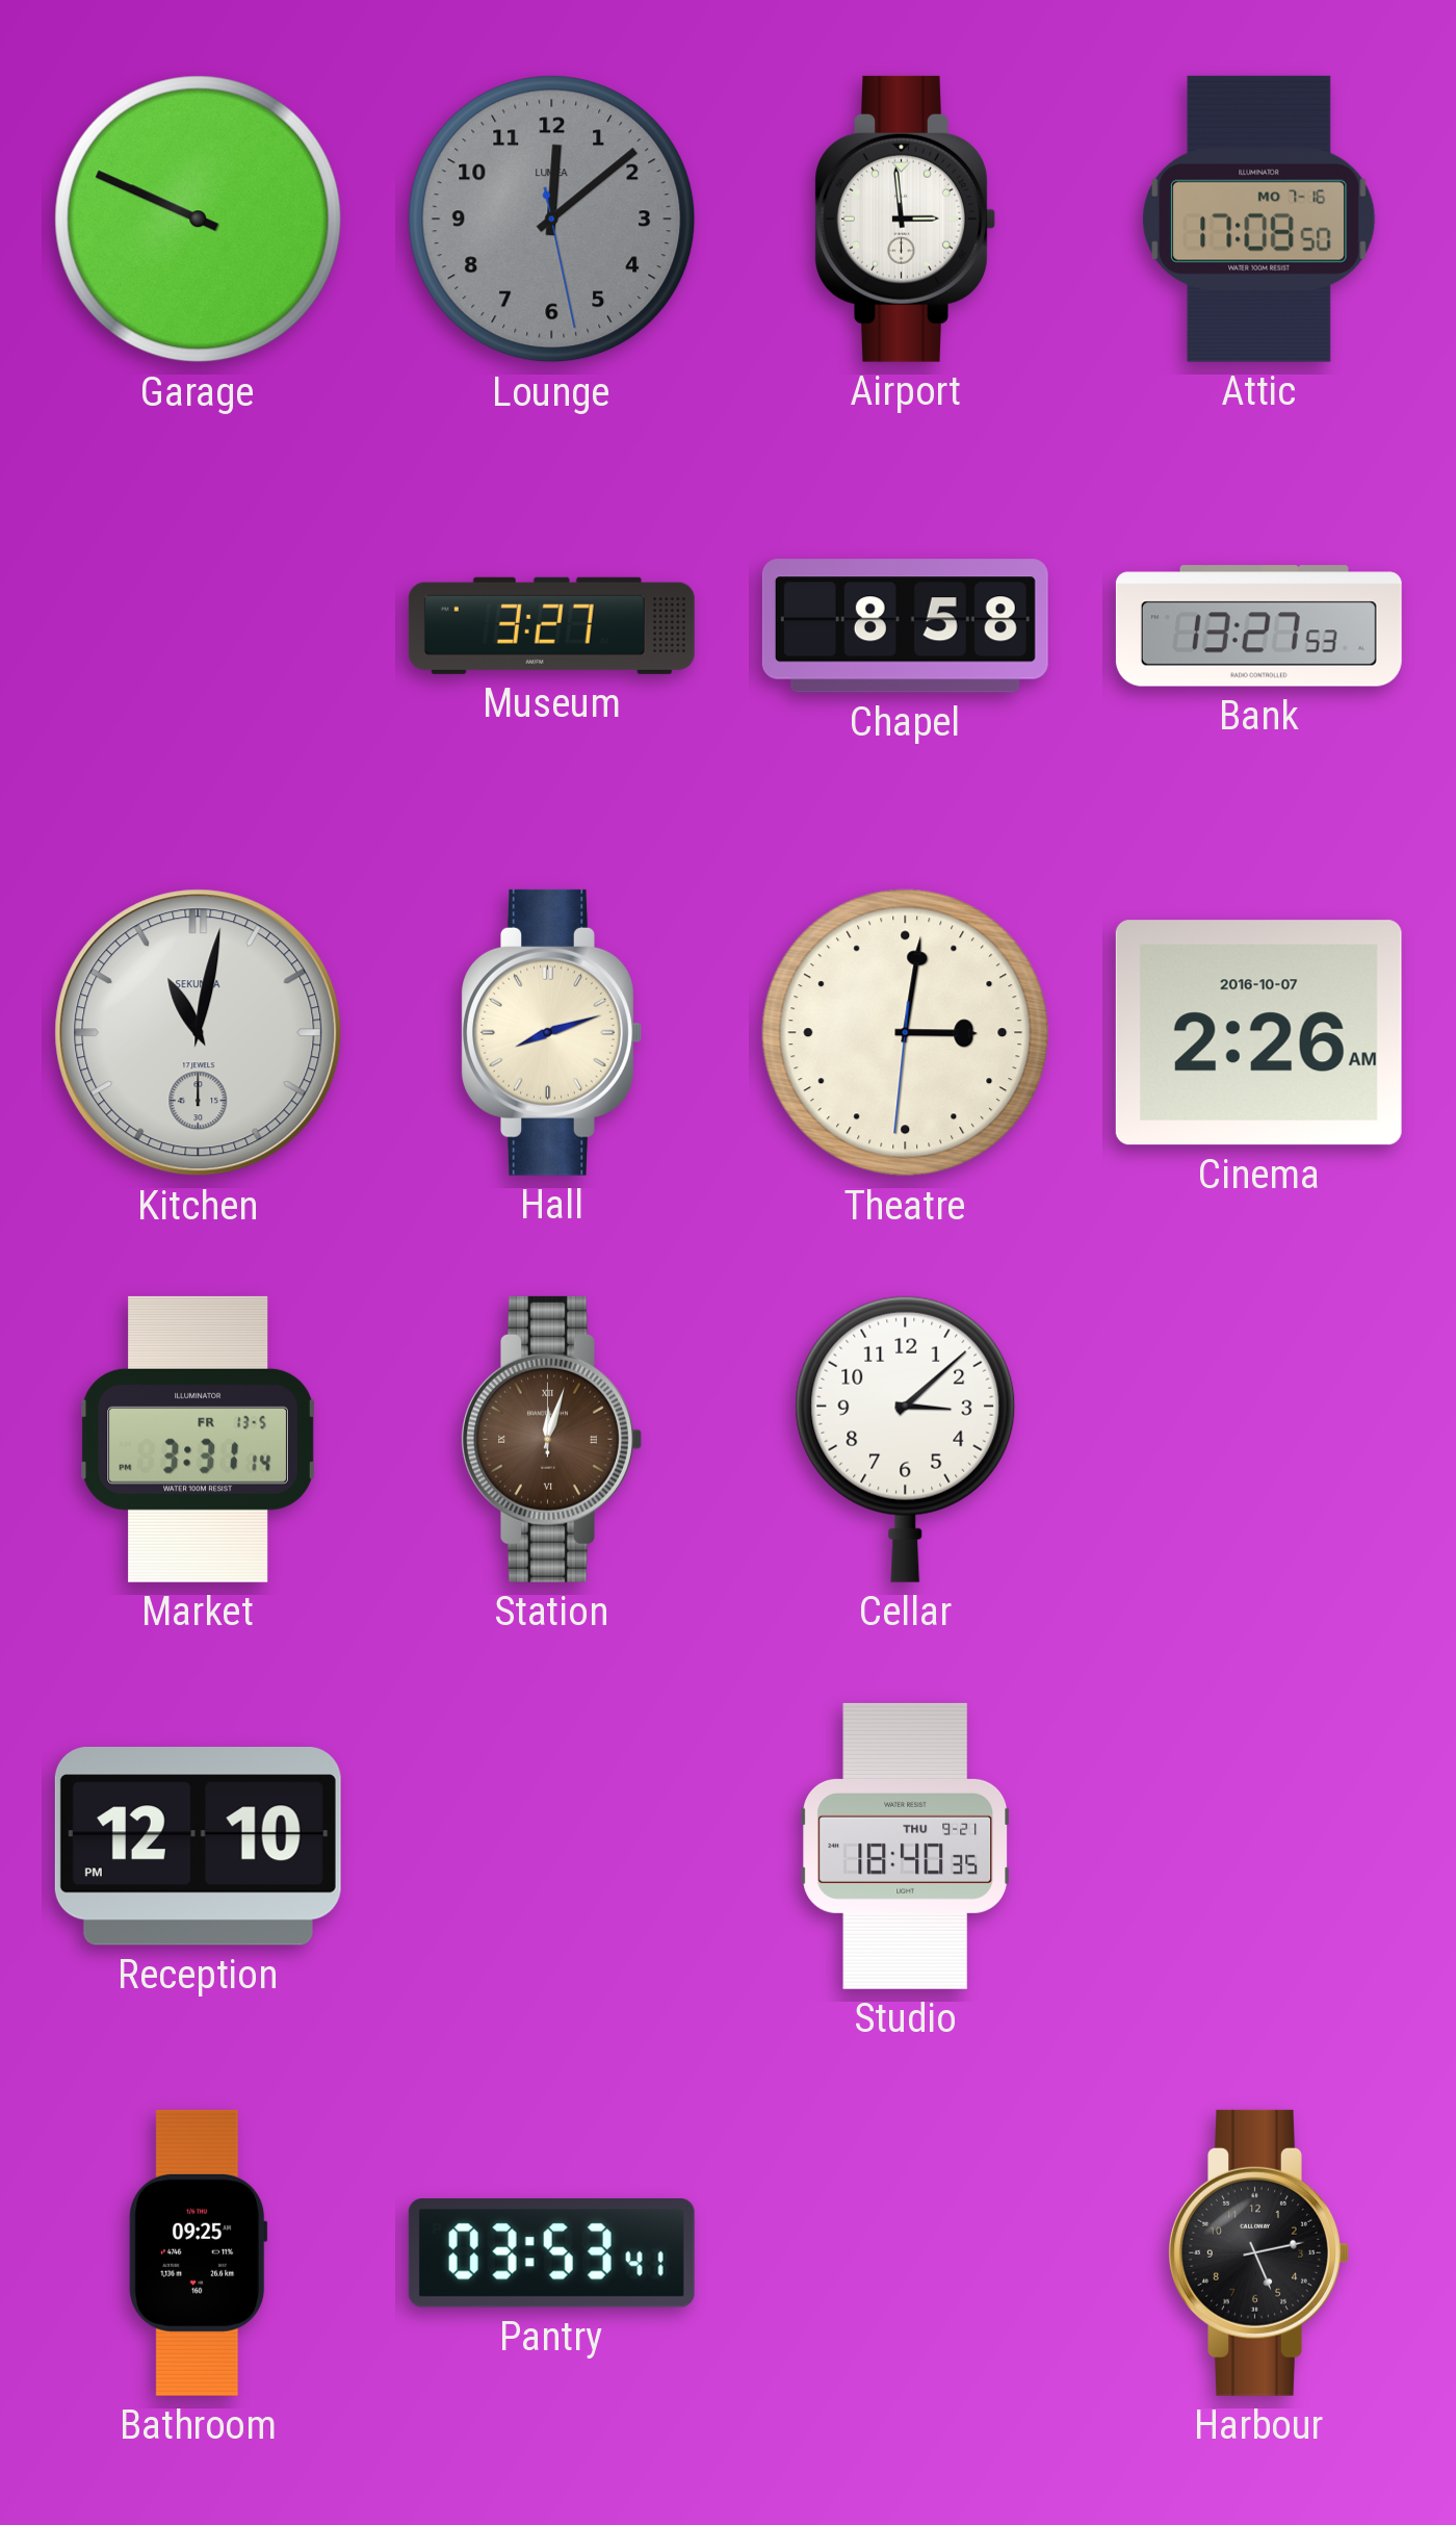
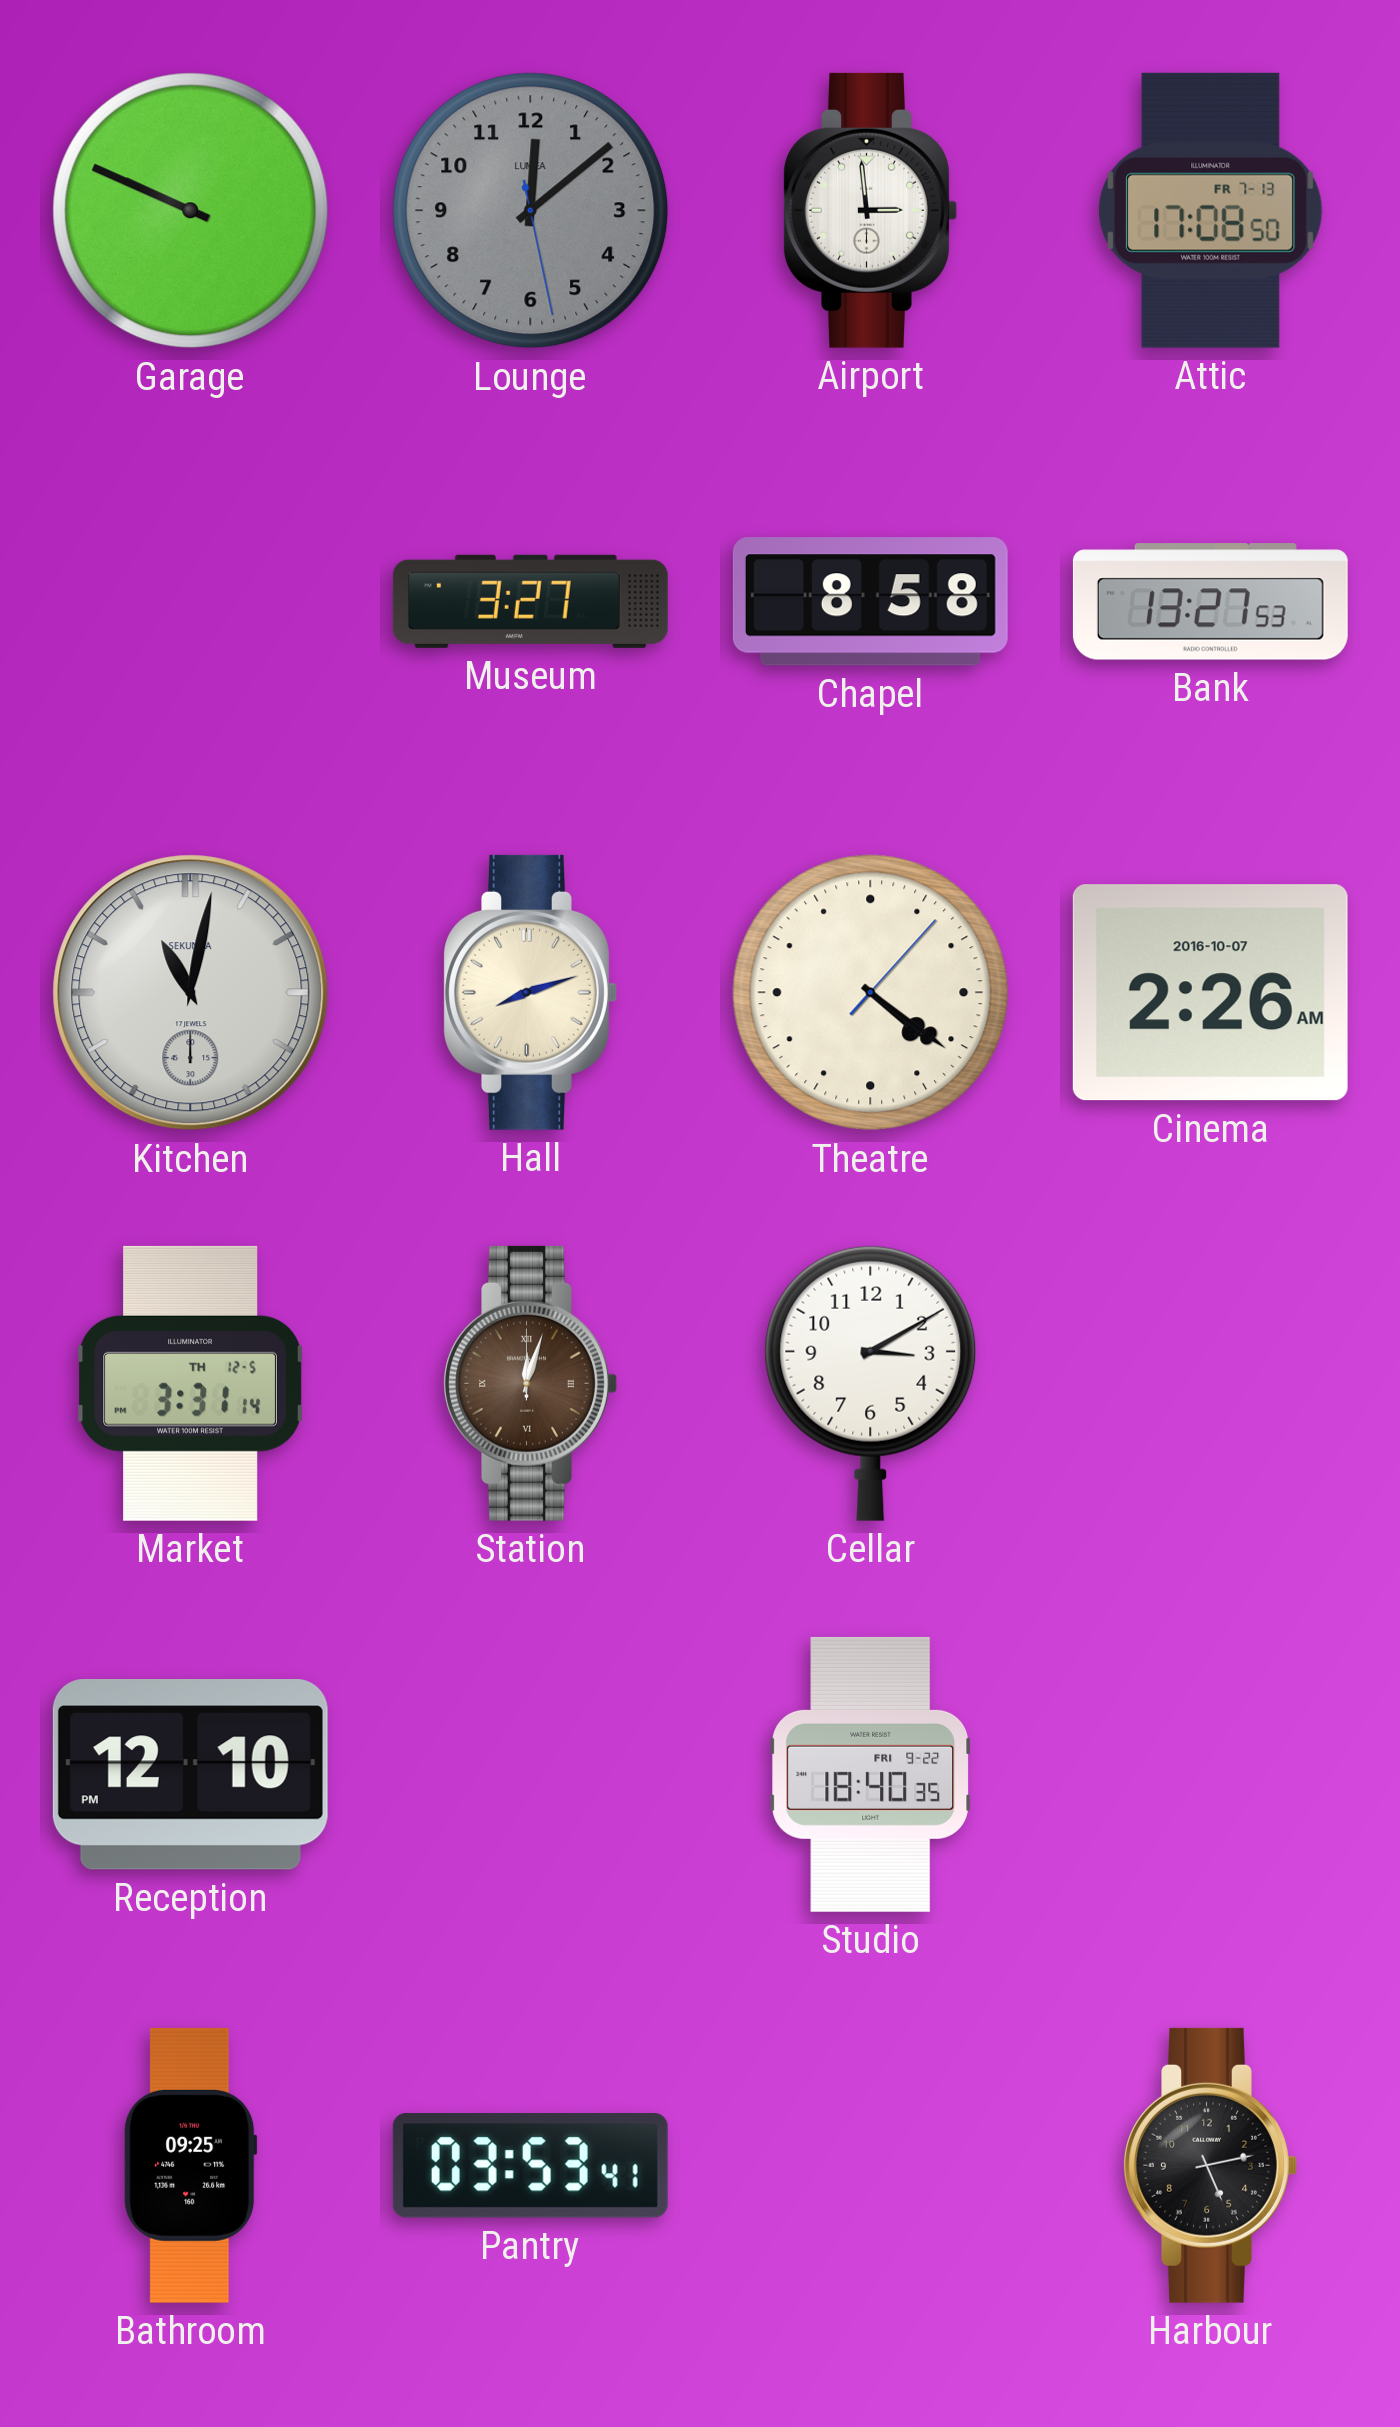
Attic date: MO 7-16 -> FR 7-13
Theatre: 3:01 -> 4:21
Market date: FR 13-5 -> TH 12-5
Cellar: 3:08 -> 3:10
Studio date: THU 9-21 -> FRI 9-22
